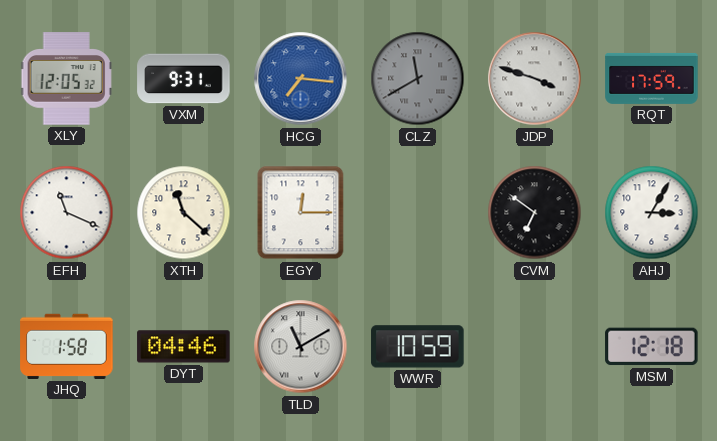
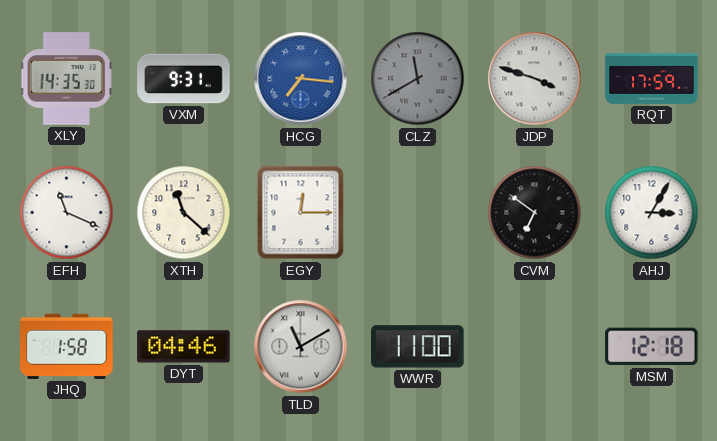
XLY: 12:05 -> 14:35
WWR: 10:59 -> 11:00
